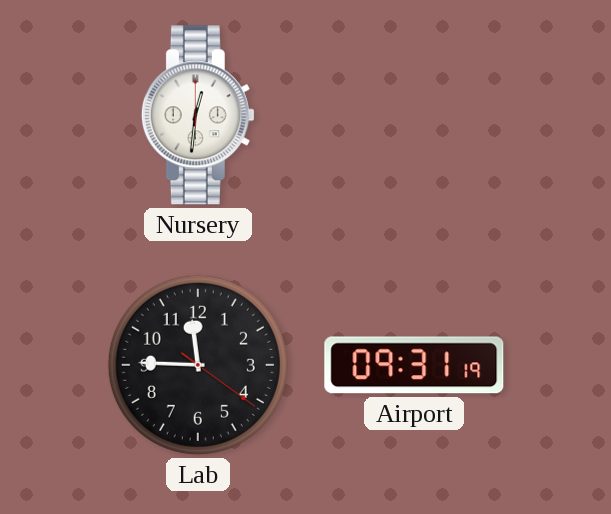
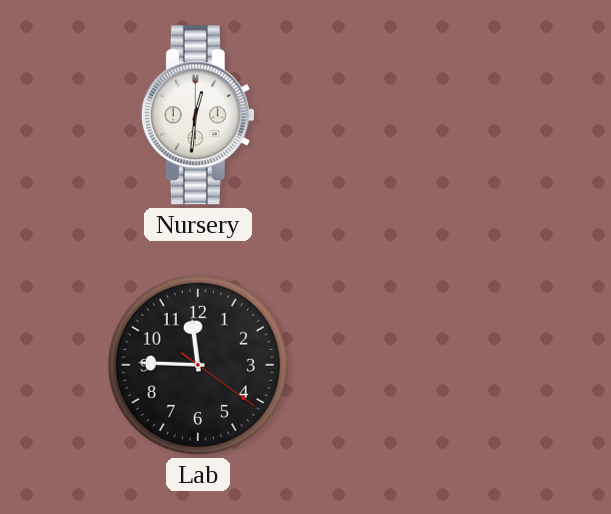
Airport: 09:31 -> none
